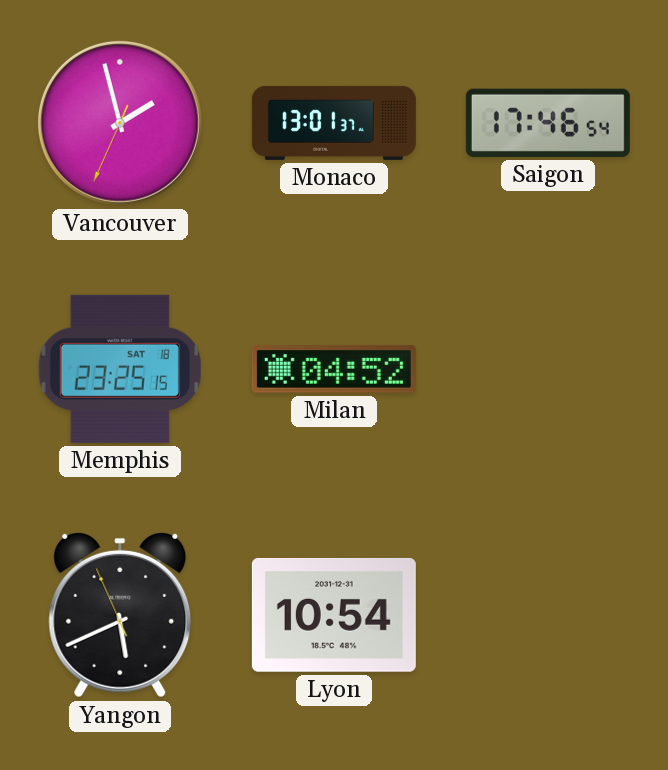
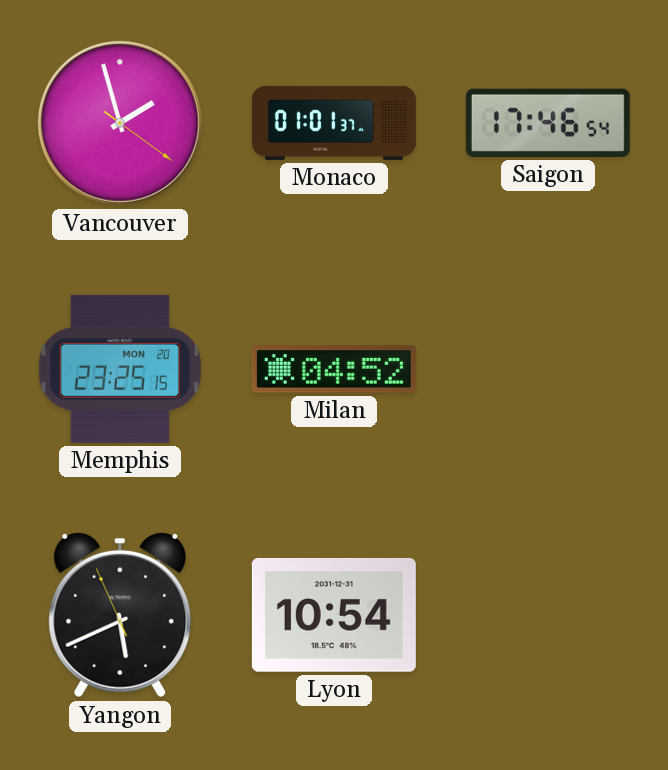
Vancouver: 1:57:34 -> 1:57:21
Monaco: 13:01 -> 01:01
Memphis date: SAT 18 -> MON 20
